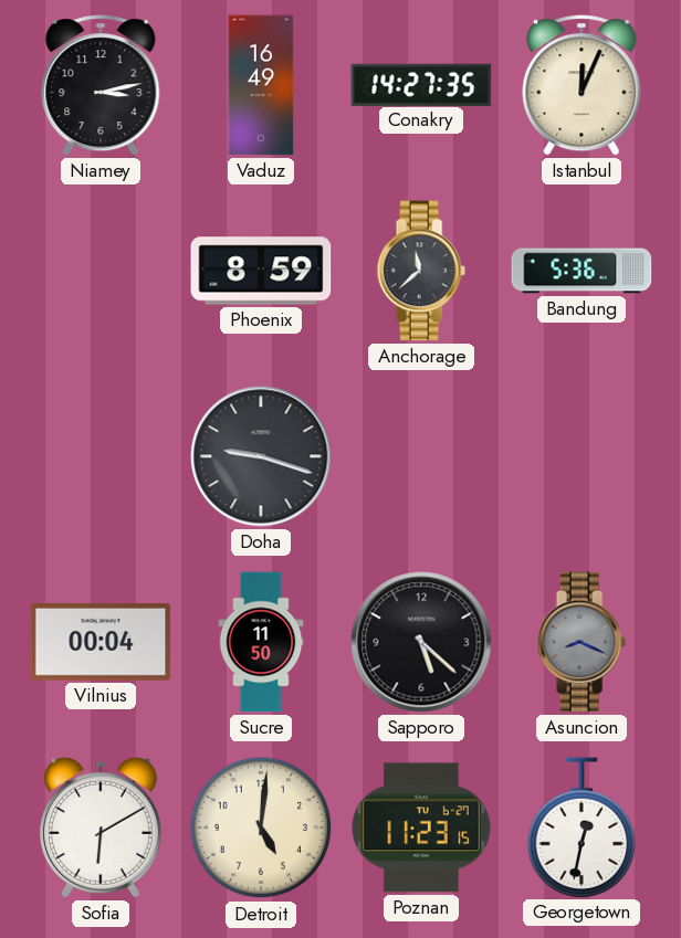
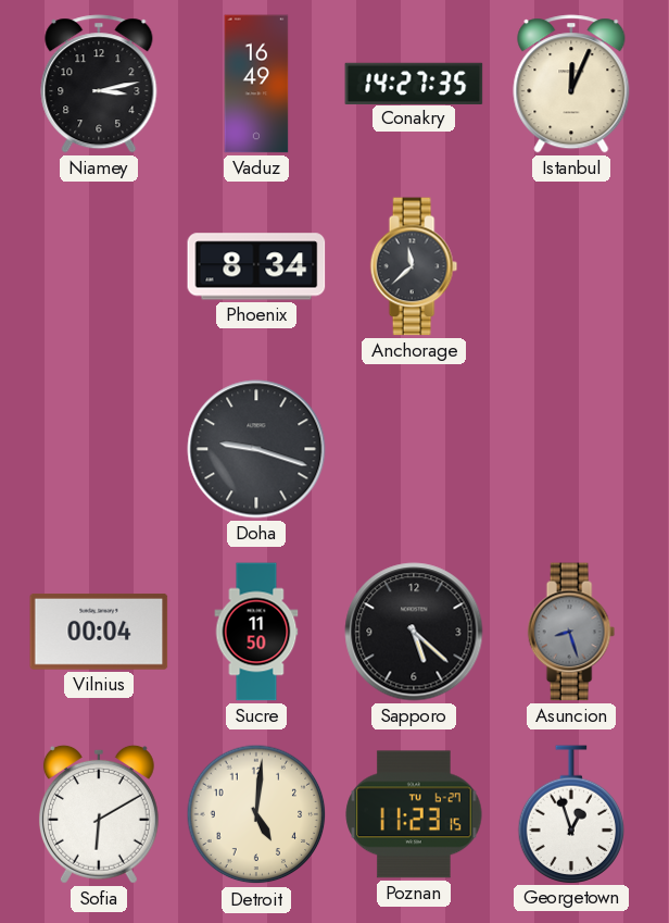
Phoenix: 8:59 -> 8:34
Bandung: 5:36 -> none
Asuncion: 8:19 -> 8:27
Georgetown: 12:32 -> 12:57
